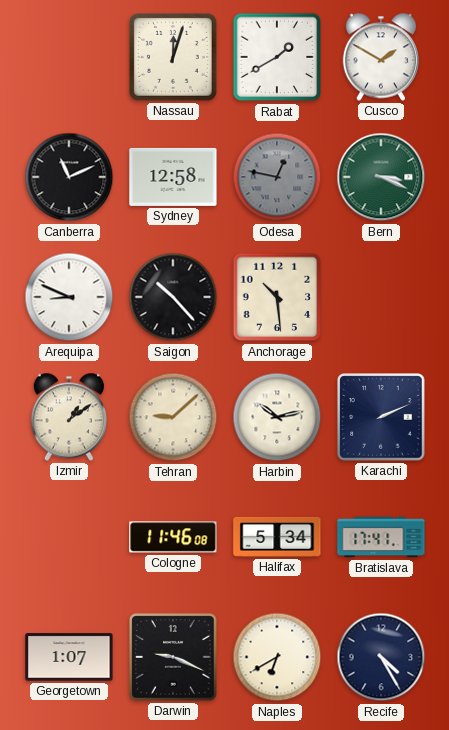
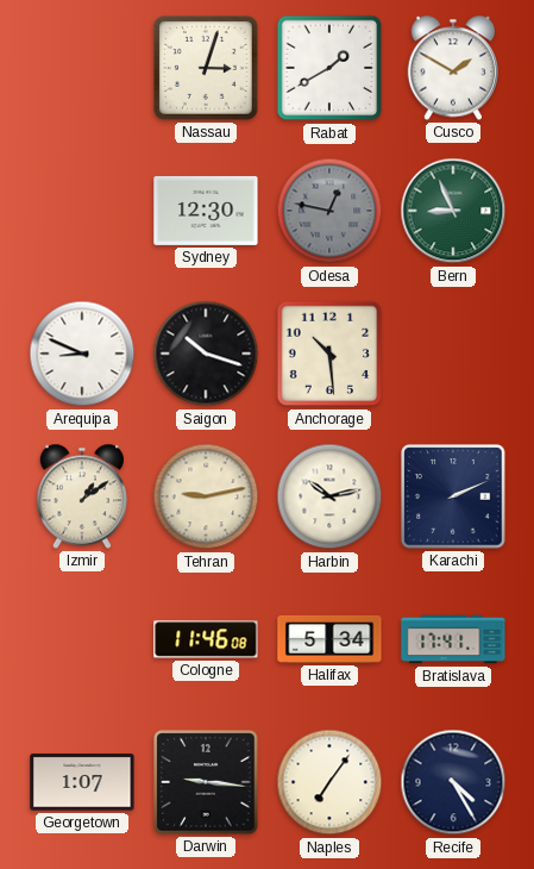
Nassau: 12:03 -> 3:03
Canberra: 11:11 -> none
Sydney: 12:58 -> 12:30
Bern: 3:19 -> 8:56
Saigon: 10:23 -> 10:18
Tehran: 9:08 -> 9:13
Darwin: 9:19 -> 9:16
Naples: 6:40 -> 7:06
